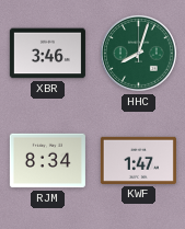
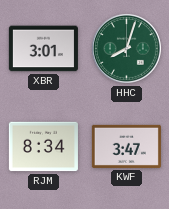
XBR: 3:46 -> 3:01
KWF: 1:47 -> 3:47
